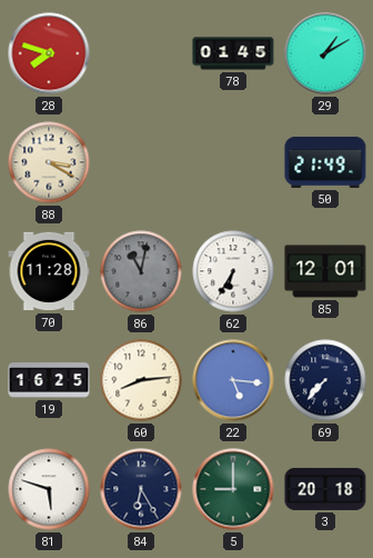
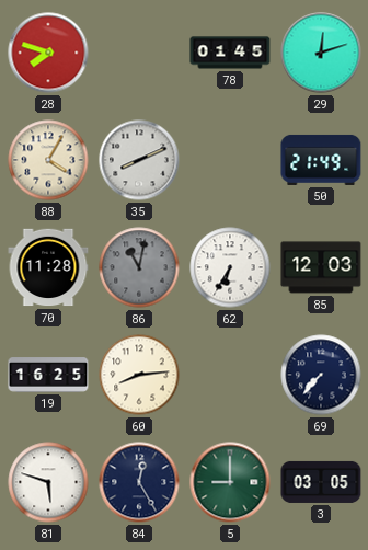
29: 1:10 -> 12:12
88: 3:20 -> 4:05
35: none -> 8:11
85: 12:01 -> 12:03
22: 5:16 -> none
84: 6:25 -> 12:25
3: 20:18 -> 03:05
